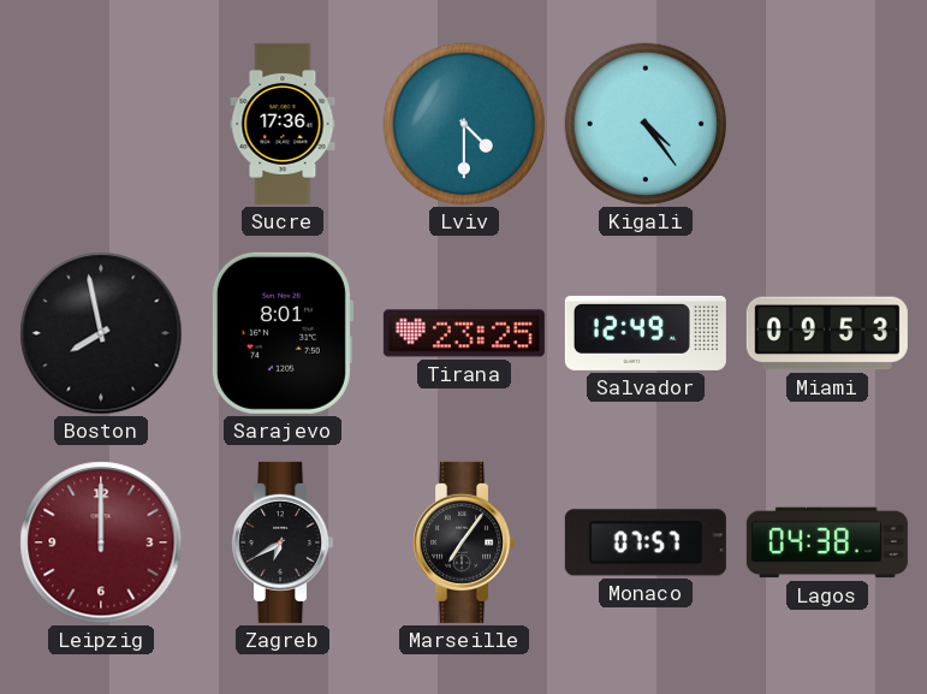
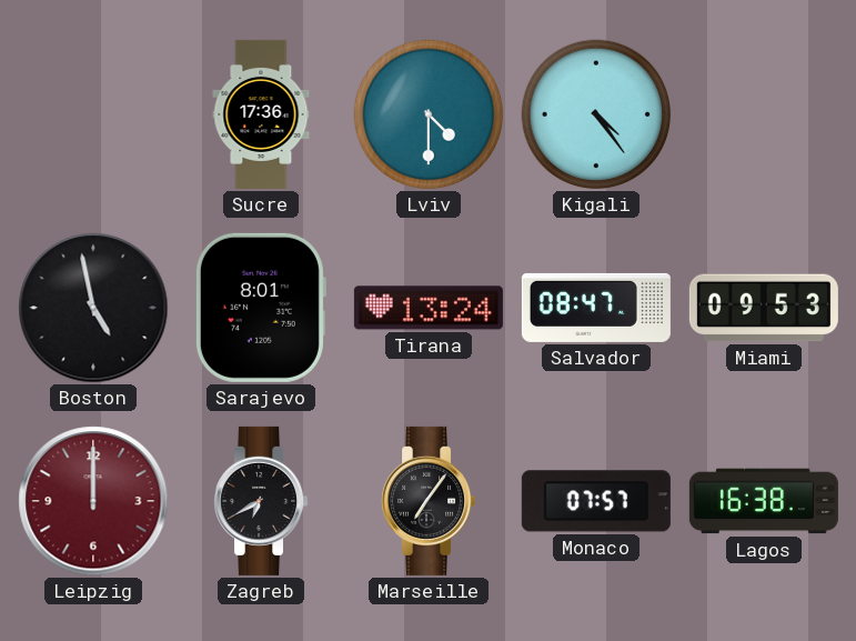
Boston: 7:58 -> 4:58
Tirana: 23:25 -> 13:24
Salvador: 12:49 -> 08:47
Lagos: 04:38 -> 16:38
